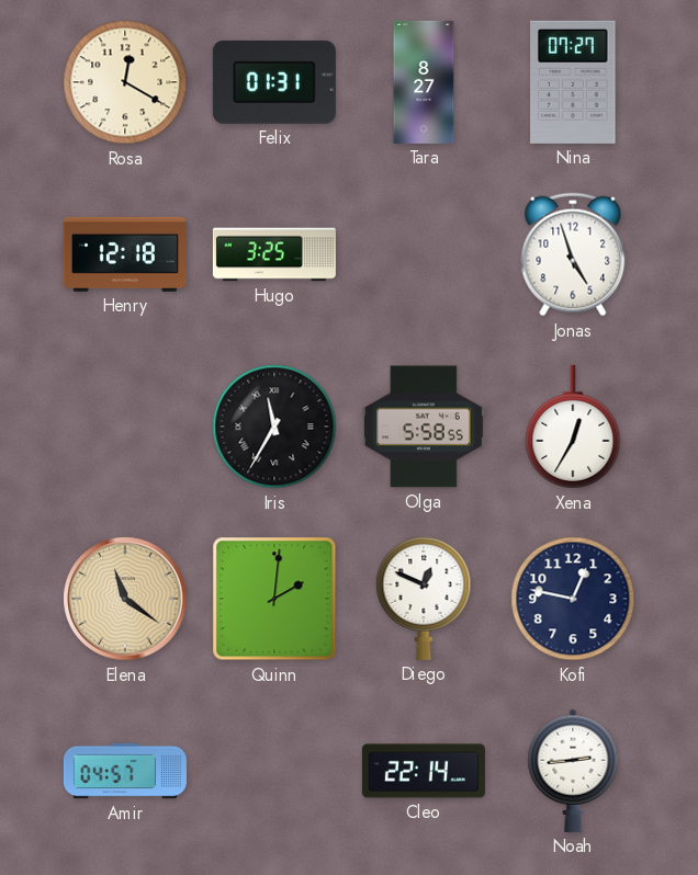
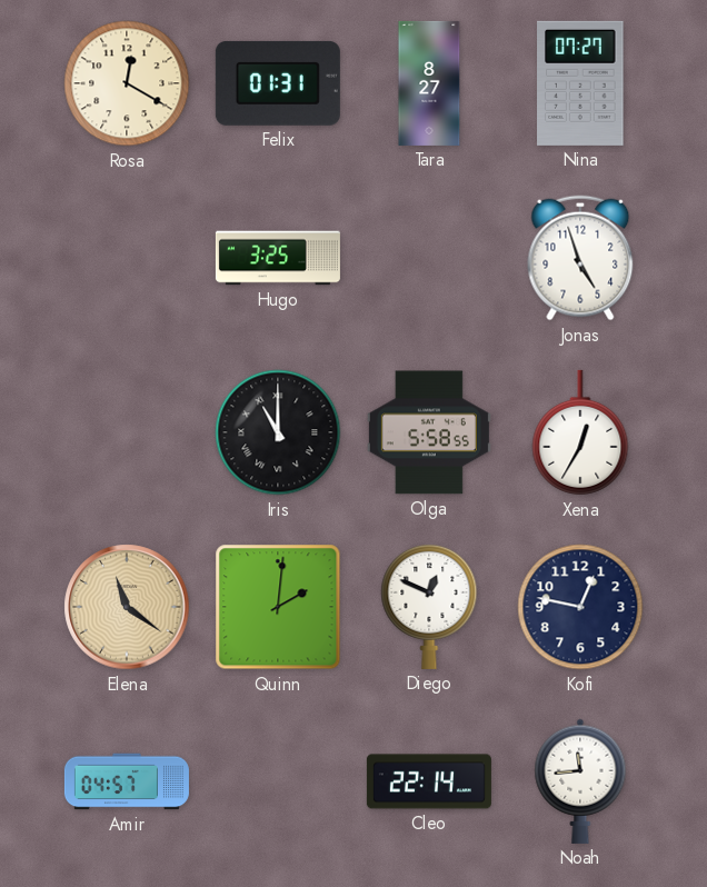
Henry: 12:18 -> none
Iris: 11:35 -> 11:00
Noah: 2:44 -> 11:44
